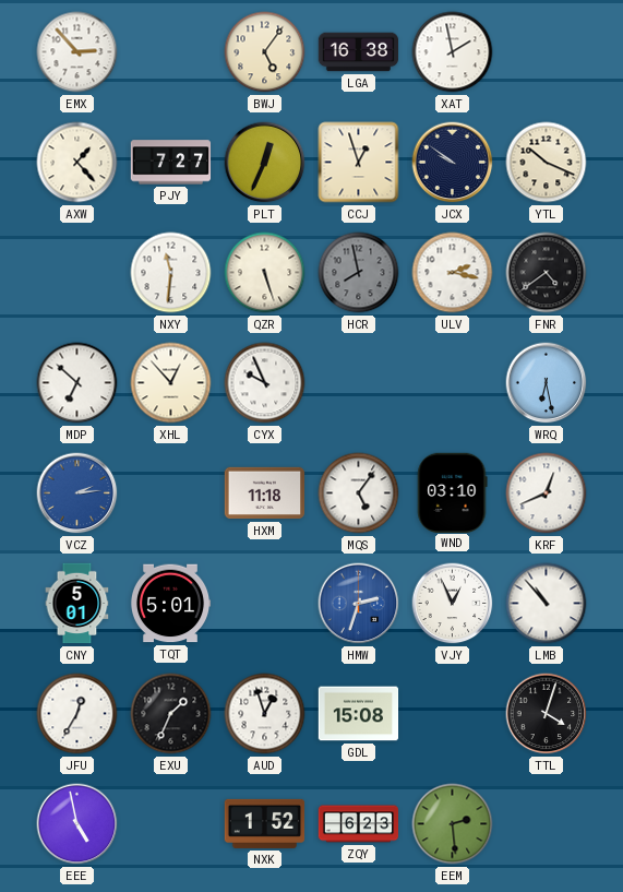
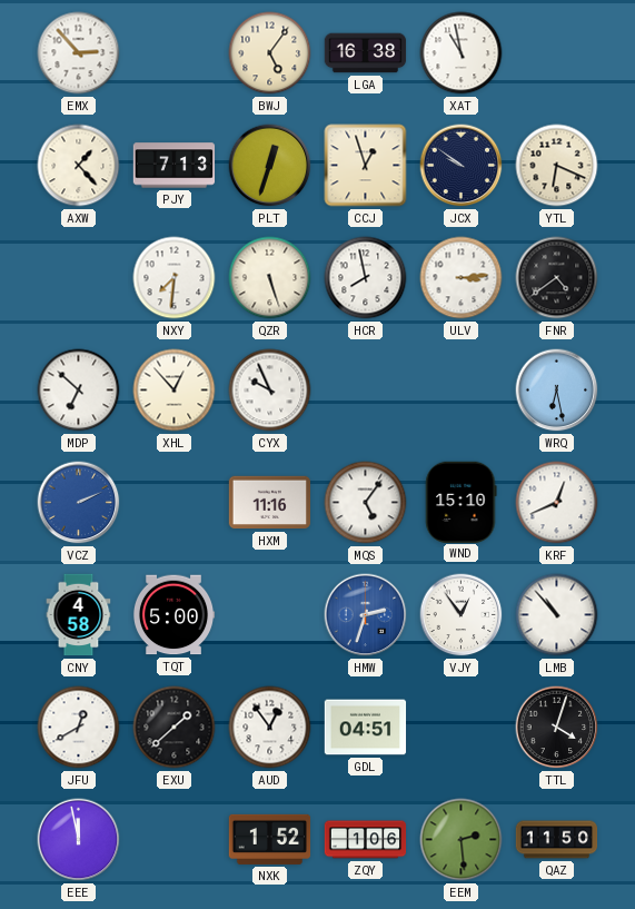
XAT: 1:58 -> 10:58
PJY: 7:27 -> 7:13
PLT: 12:34 -> 12:33
YTL: 10:19 -> 6:19
NXY: 11:31 -> 7:31
HCR dial: grey -> white
ULV: 2:17 -> 3:14
VCZ: 2:14 -> 2:11
HXM: 11:18 -> 11:16
WND: 03:10 -> 15:10
CNY: 5:01 -> 4:58
TQT: 5:01 -> 5:00
VJY: 12:56 -> 12:54
JFU: 12:35 -> 12:40
EXU: 1:34 -> 1:38
AUD: 12:57 -> 12:54
GDL: 15:08 -> 04:51
EEE: 4:58 -> 11:58
ZQY: 6:23 -> 1:06
QAZ: none -> 11:50
